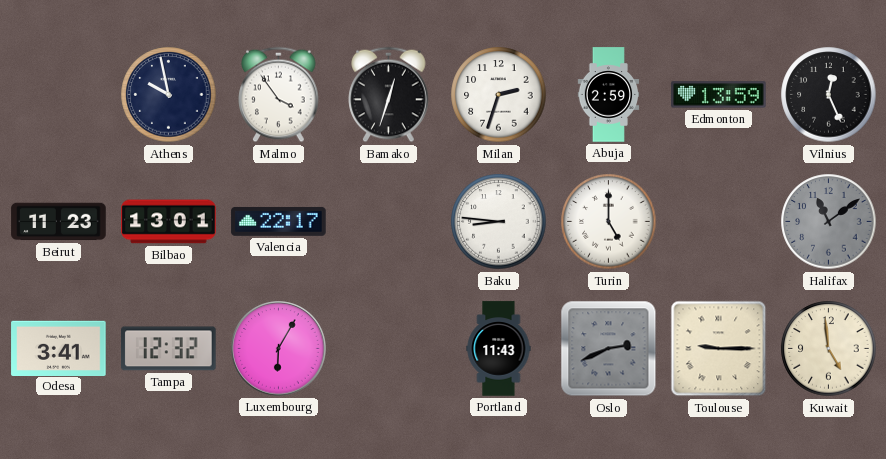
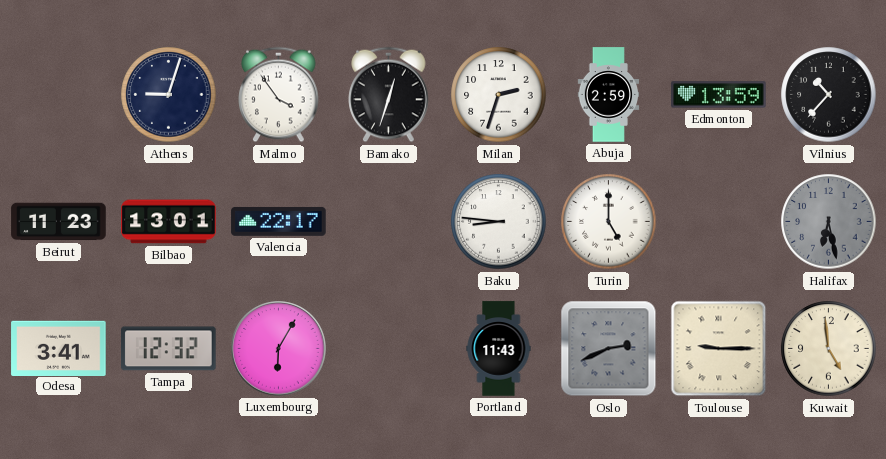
Athens: 9:58 -> 9:03
Vilnius: 12:26 -> 10:37
Halifax: 11:09 -> 6:28
